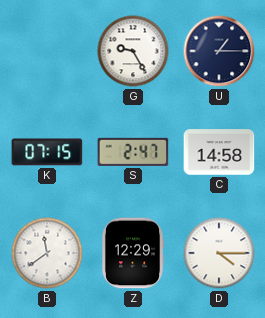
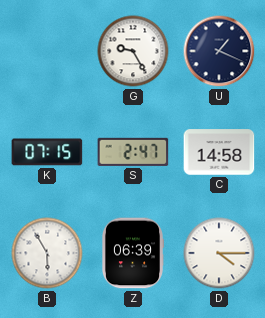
U: 1:15 -> 1:19
B: 11:39 -> 5:55
Z: 12:29 -> 06:39
